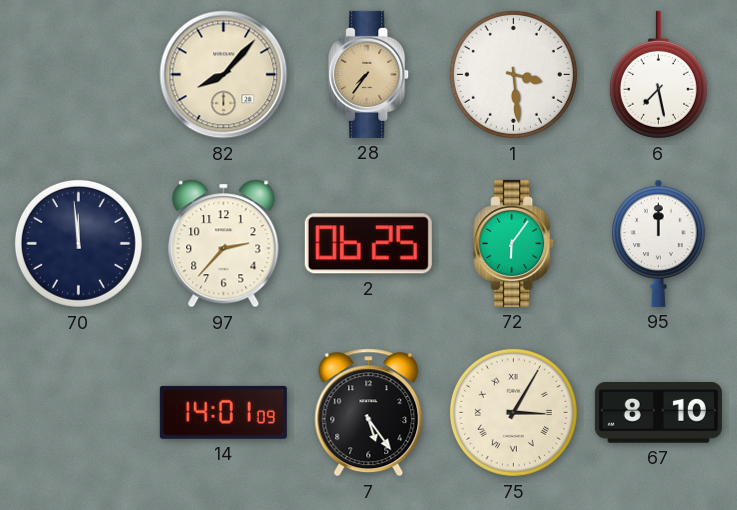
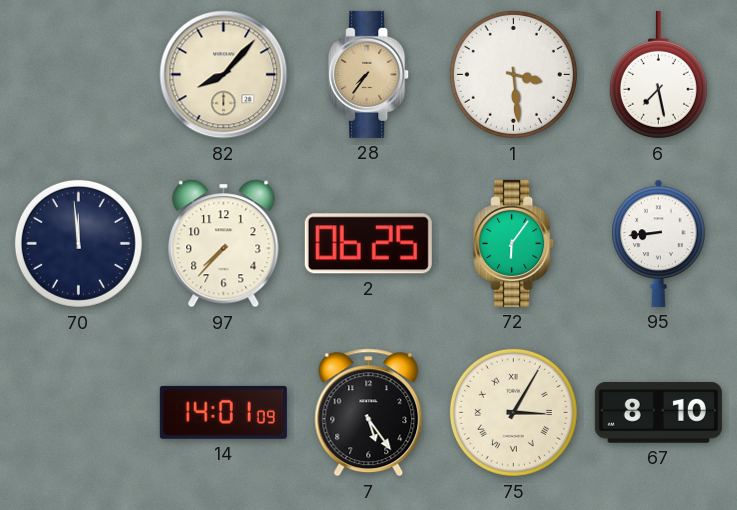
97: 2:37 -> 7:37
95: 12:00 -> 8:44
